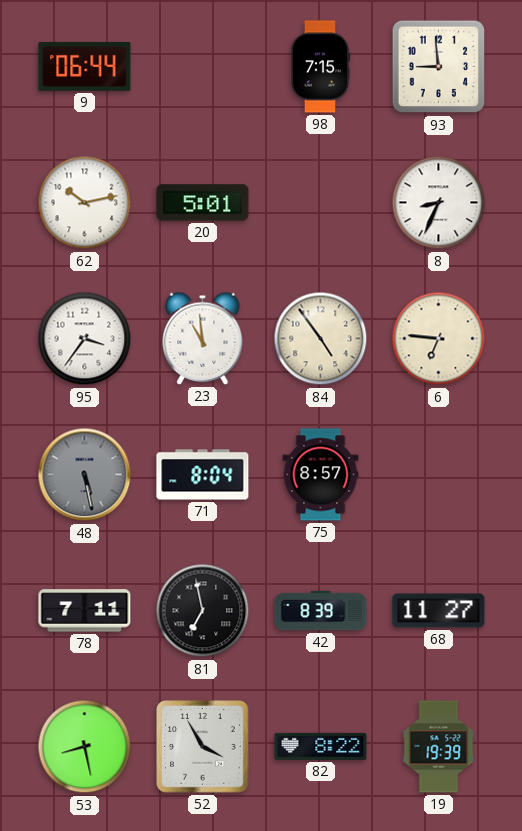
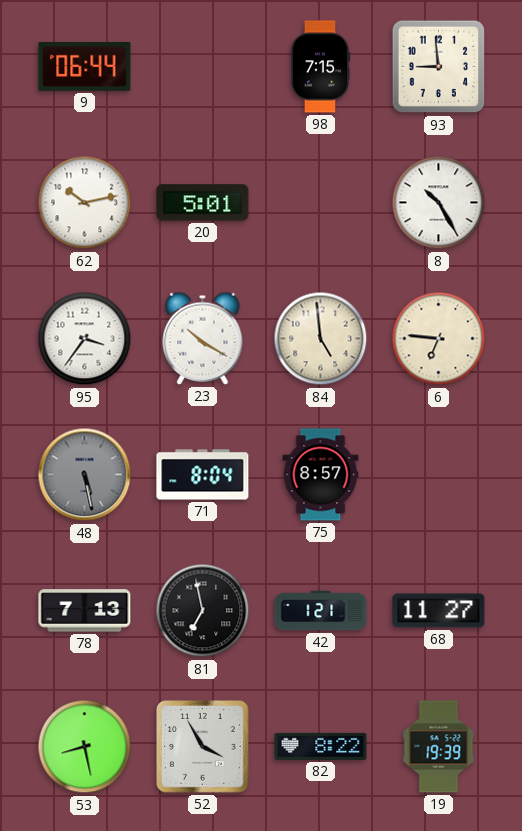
8: 8:34 -> 10:25
23: 10:59 -> 10:20
84: 4:54 -> 4:59
78: 7:11 -> 7:13
42: 8:39 -> 1:21
